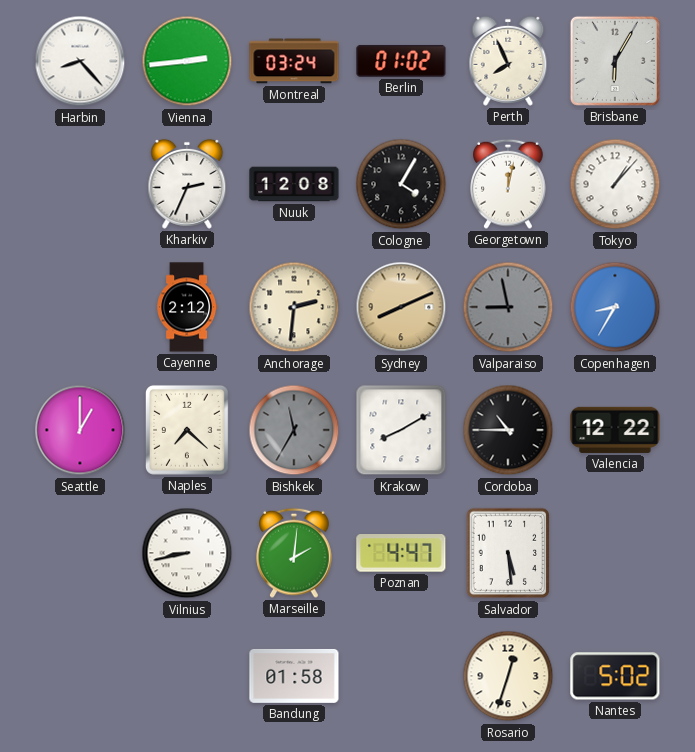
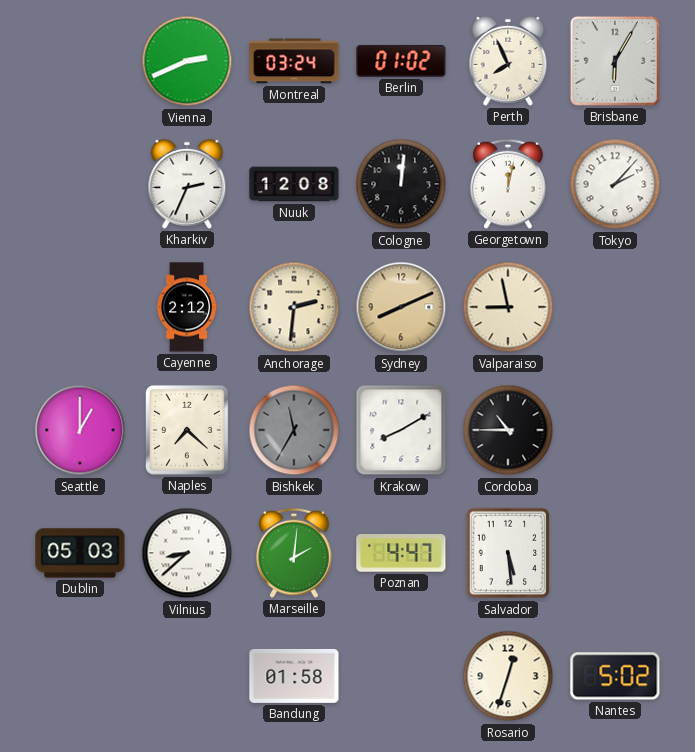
Harbin: 8:23 -> none
Vienna: 2:44 -> 2:41
Cologne: 4:05 -> 12:01
Tokyo: 1:07 -> 2:07
Valparaiso dial: grey -> cream
Copenhagen: 8:35 -> none
Valencia: 12:22 -> none
Dublin: none -> 05:03
Vilnius: 8:43 -> 8:38
